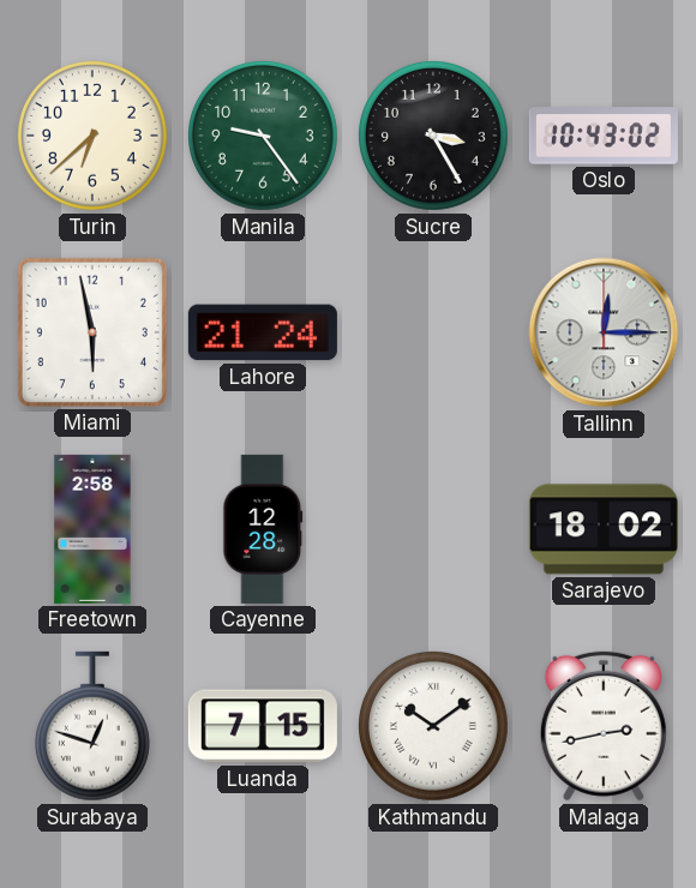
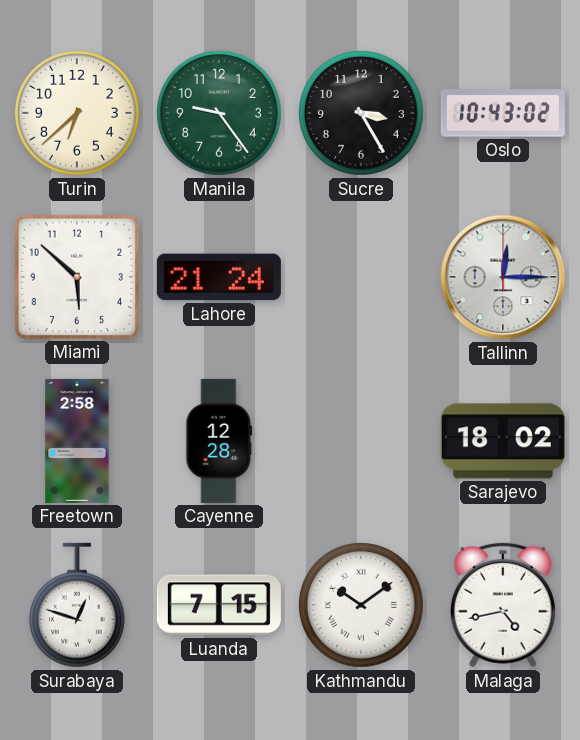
Miami: 5:58 -> 5:52
Malaga: 2:43 -> 4:43
